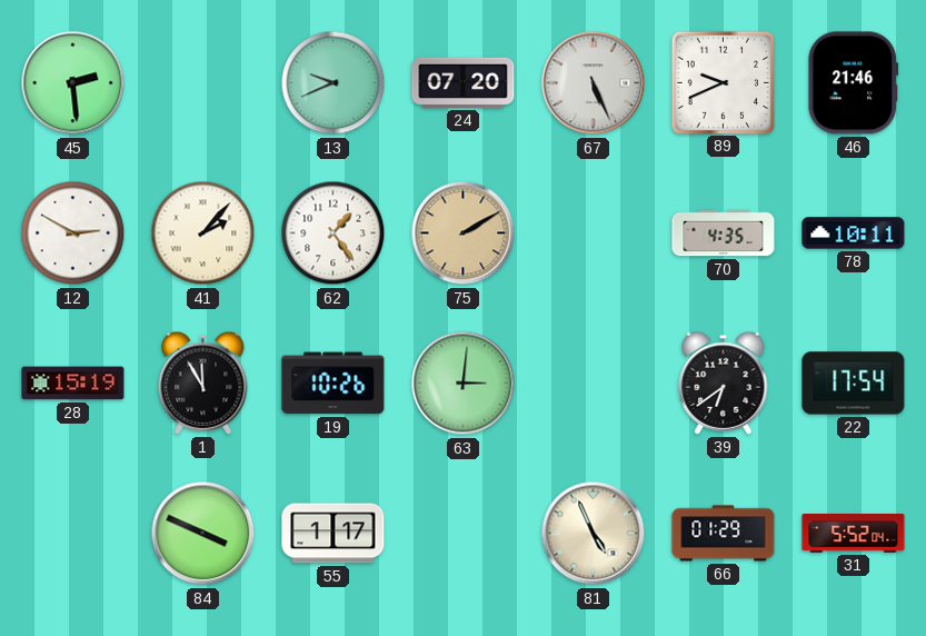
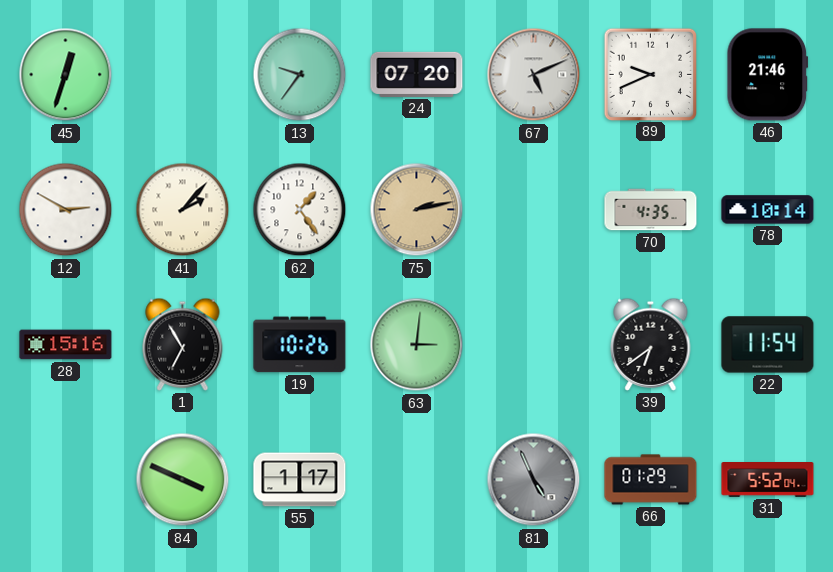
45: 2:29 -> 12:33
13: 9:41 -> 9:36
67: 5:26 -> 5:11
75: 2:10 -> 2:13
78: 10:11 -> 10:14
28: 15:19 -> 15:16
1: 11:55 -> 6:55
22: 17:54 -> 11:54
81 dial: cream -> grey
